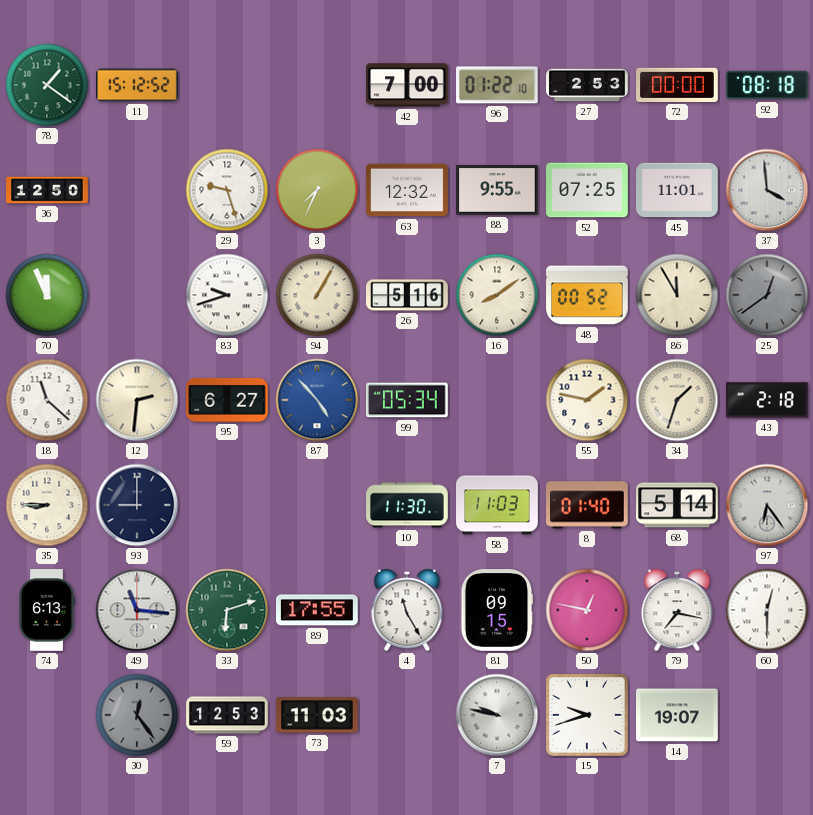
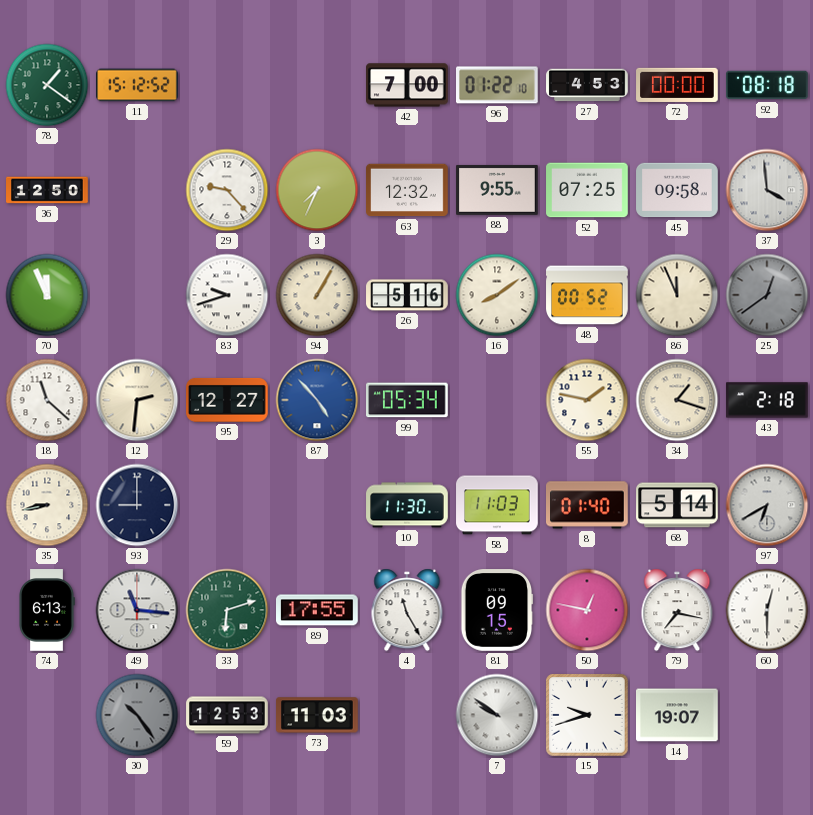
27: 2:53 -> 4:53
29: 9:27 -> 9:23
45: 11:01 -> 09:58
86: 11:55 -> 11:56
95: 6:27 -> 12:27
34: 1:33 -> 1:18
35: 8:45 -> 8:43
97: 6:24 -> 6:40
30: 12:24 -> 10:24
7: 9:47 -> 9:51
